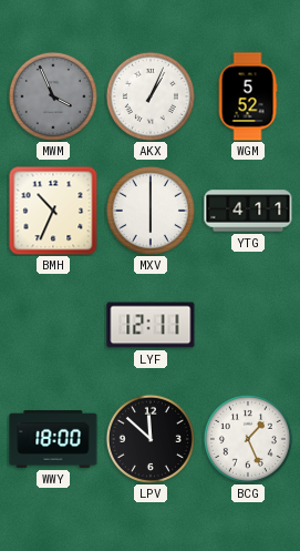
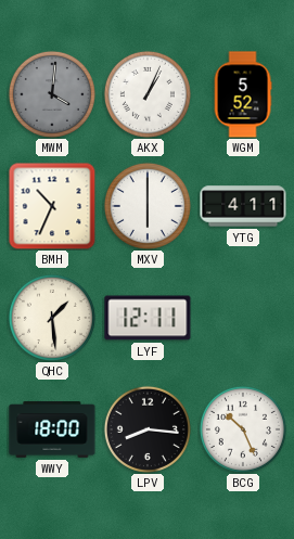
MWM: 3:56 -> 4:01
QHC: none -> 1:29
LPV: 11:52 -> 8:16
BCG: 1:26 -> 10:26
